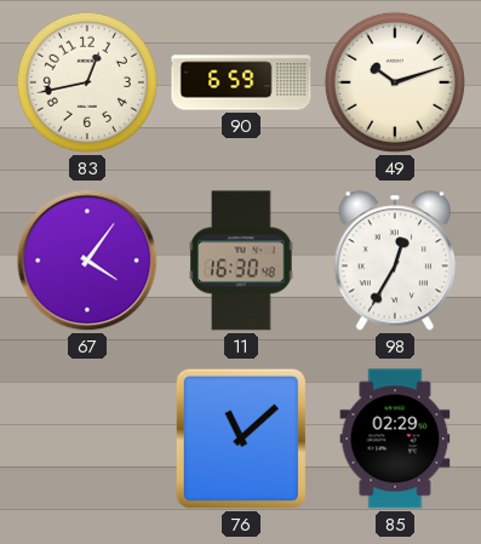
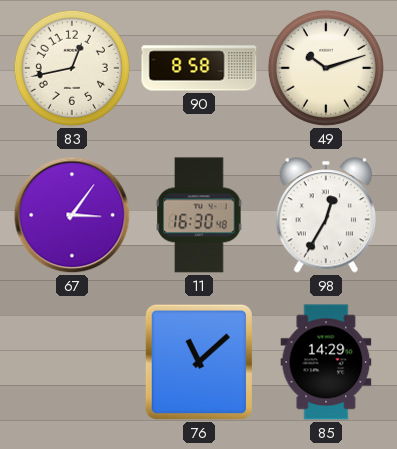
90: 6:59 -> 8:58
67: 4:06 -> 3:06
85: 02:29 -> 14:29
